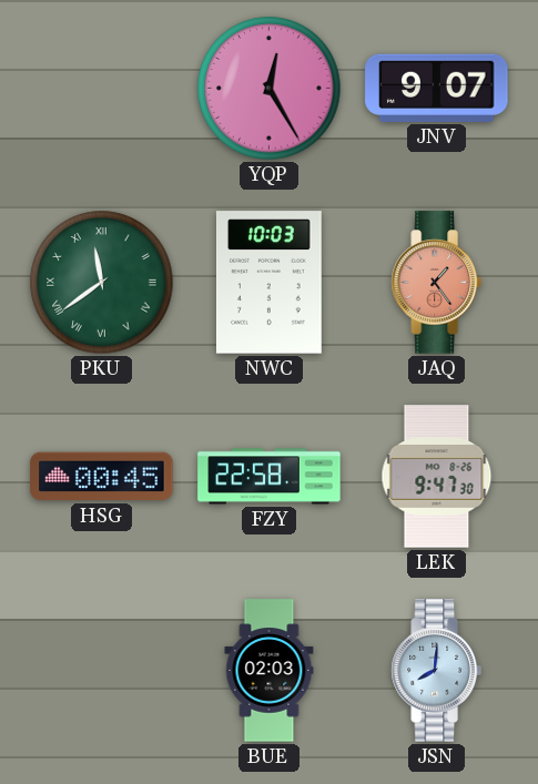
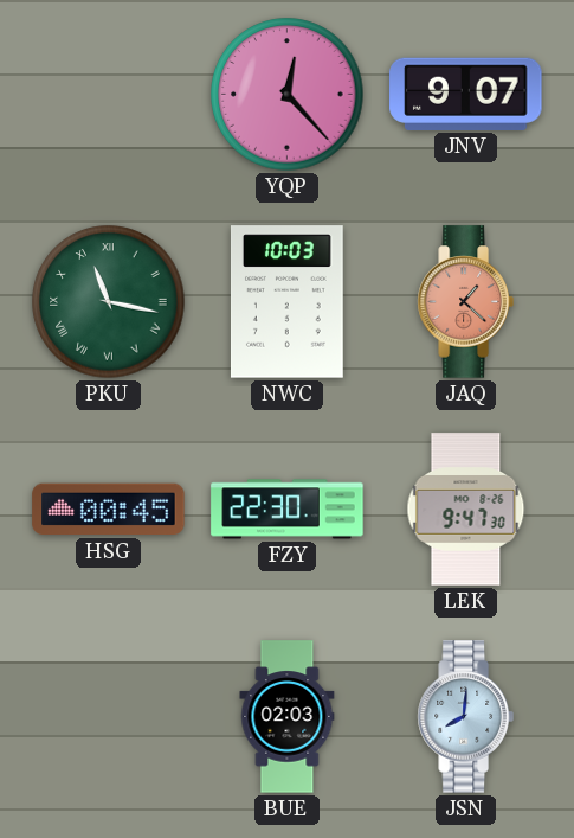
YQP: 12:25 -> 12:23
PKU: 11:39 -> 11:17
JAQ: 1:24 -> 1:22
FZY: 22:58 -> 22:30
